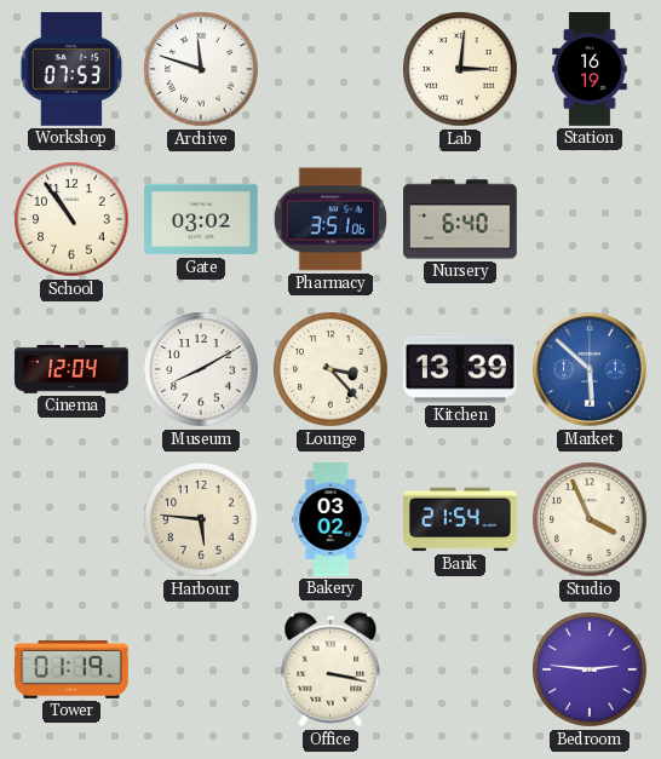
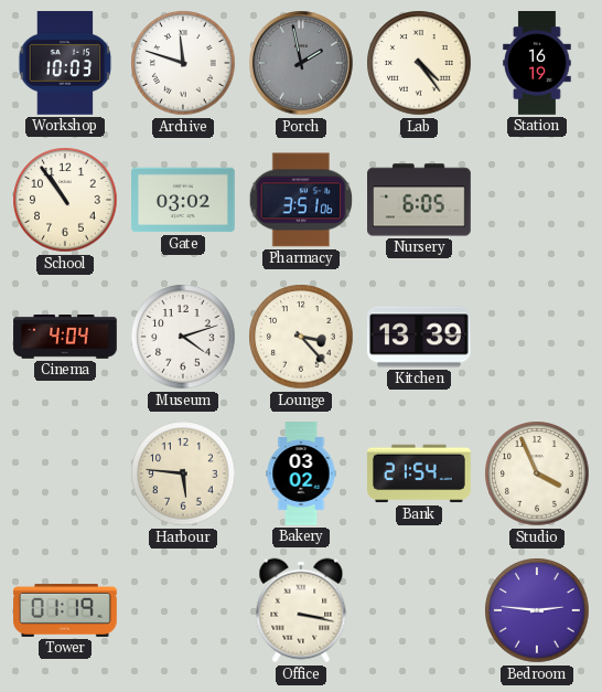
Workshop: 07:53 -> 10:03
Porch: none -> 1:58
Lab: 3:01 -> 4:24
Nursery: 6:40 -> 6:05
Cinema: 12:04 -> 4:04
Museum: 8:10 -> 4:12
Market: 5:52 -> none
